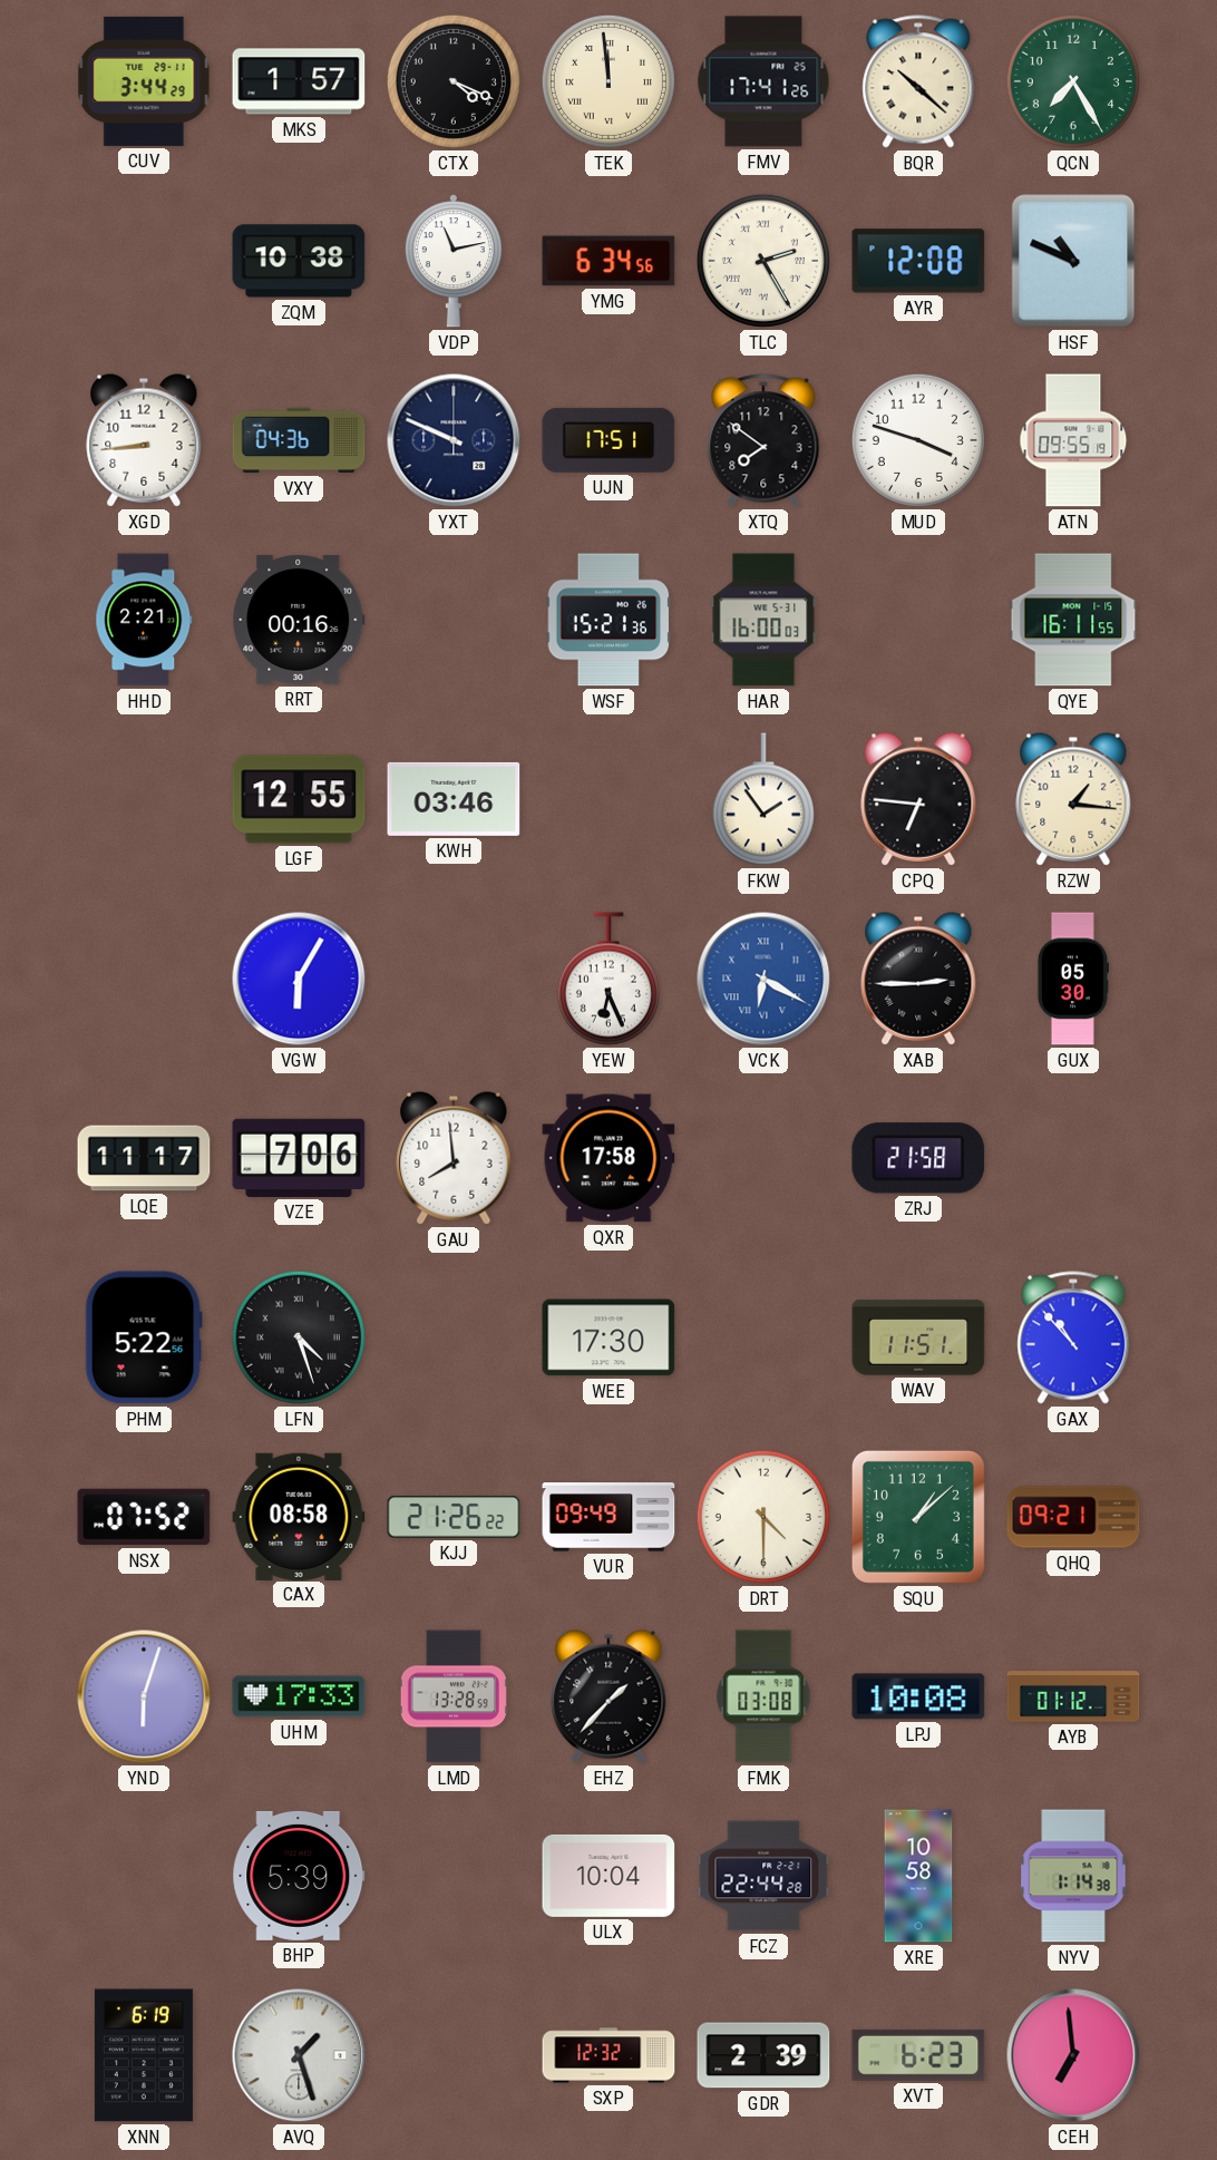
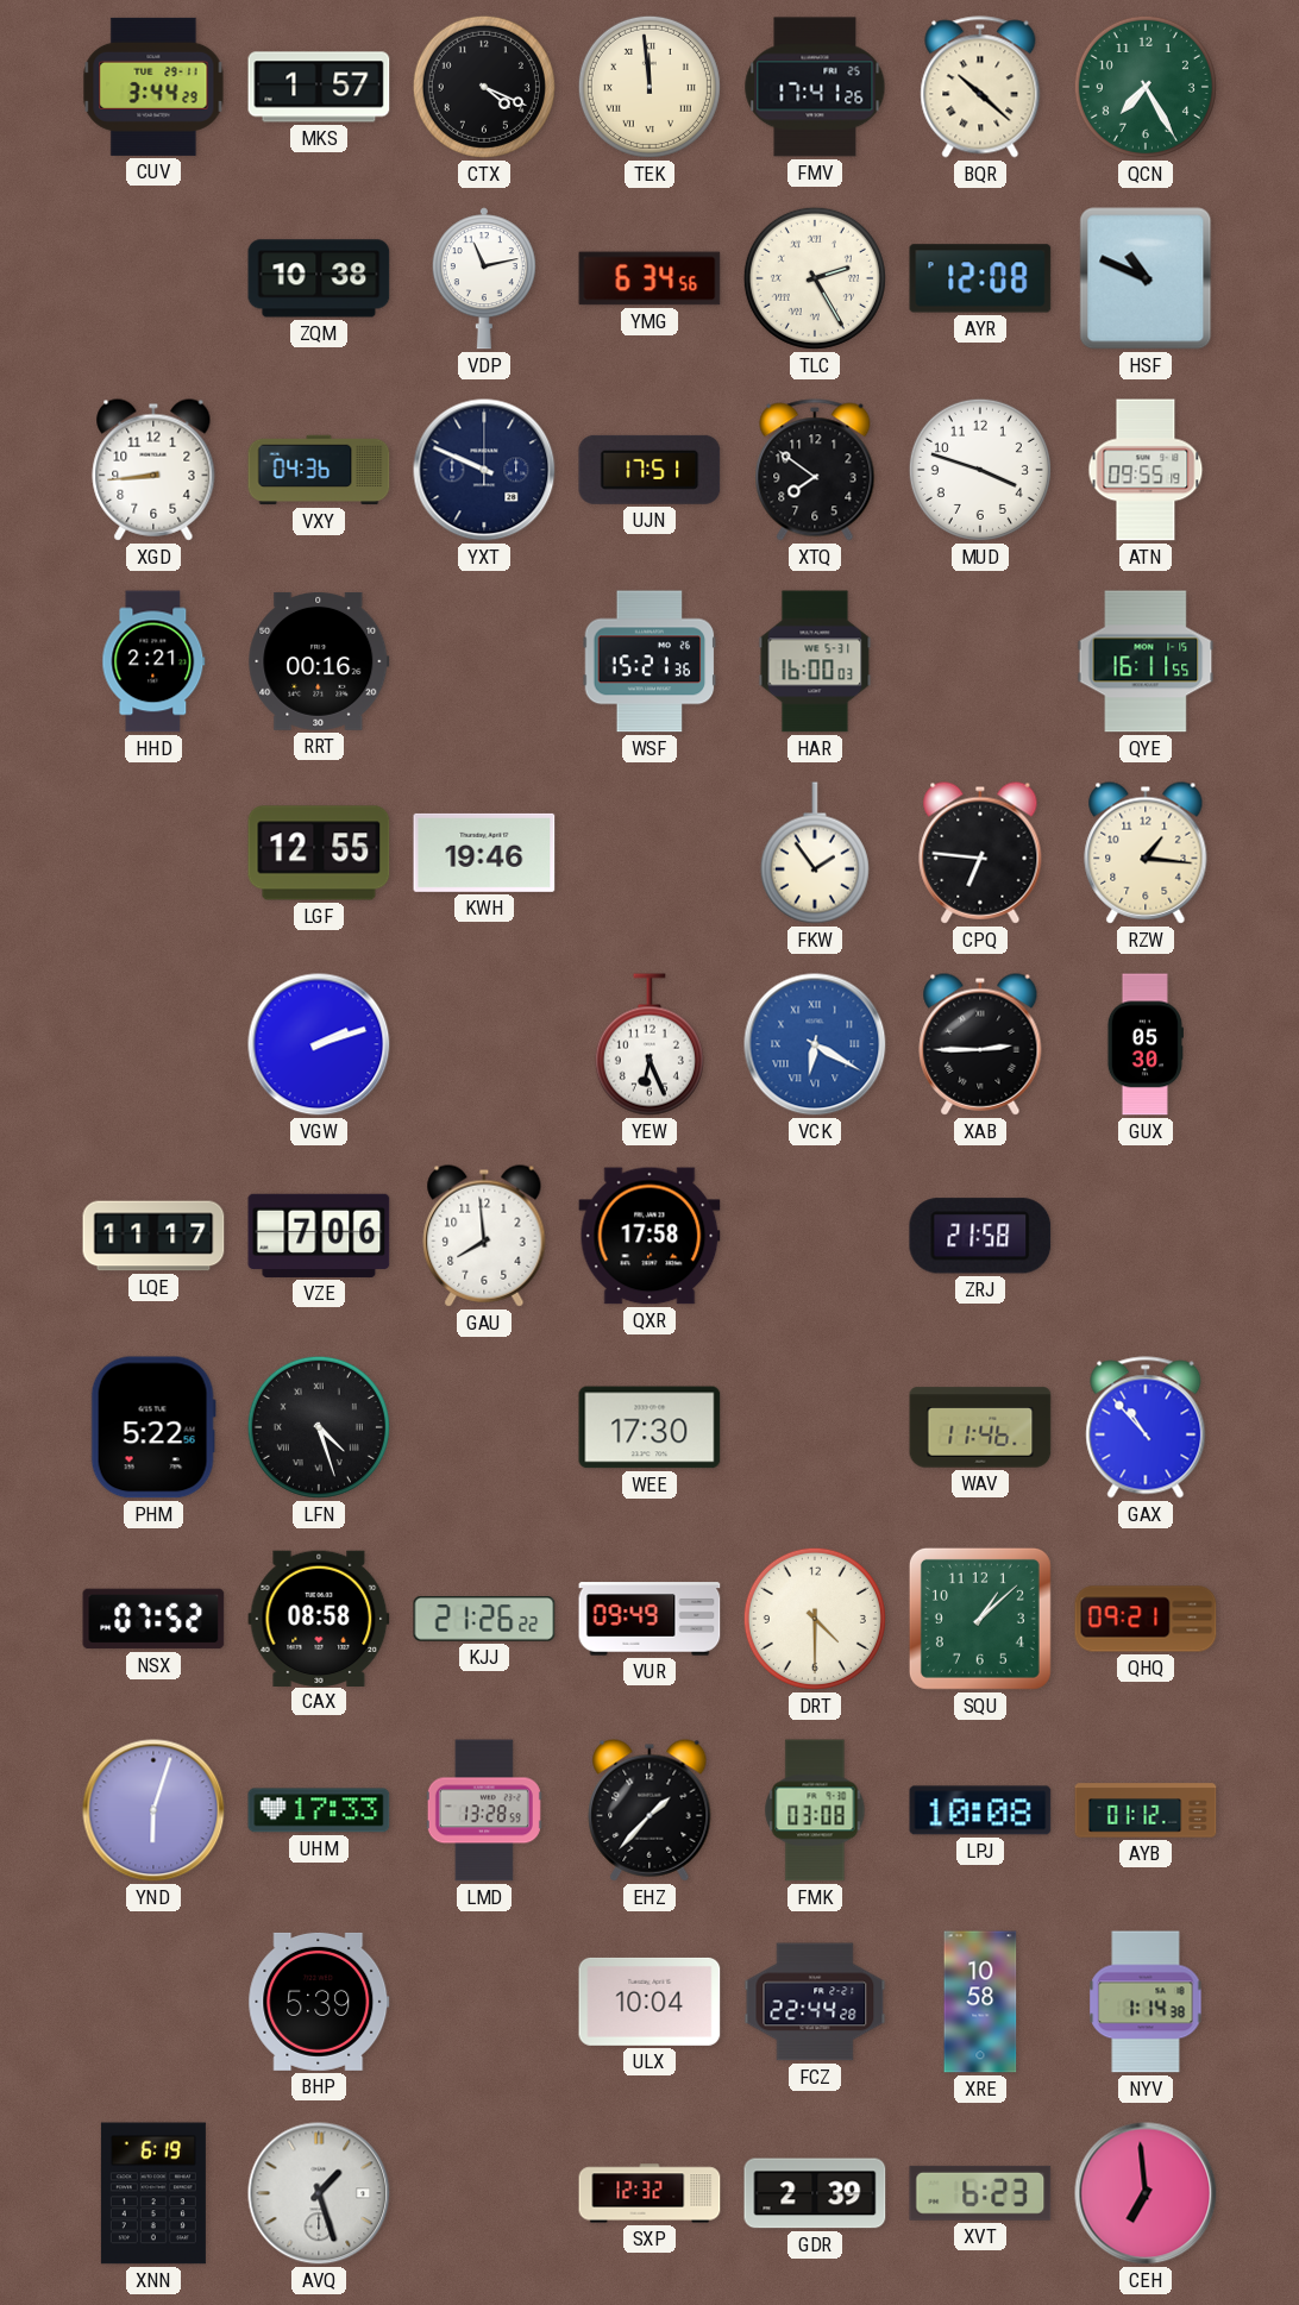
KWH: 03:46 -> 19:46
VGW: 6:05 -> 2:12
WAV: 11:51 -> 11:46
